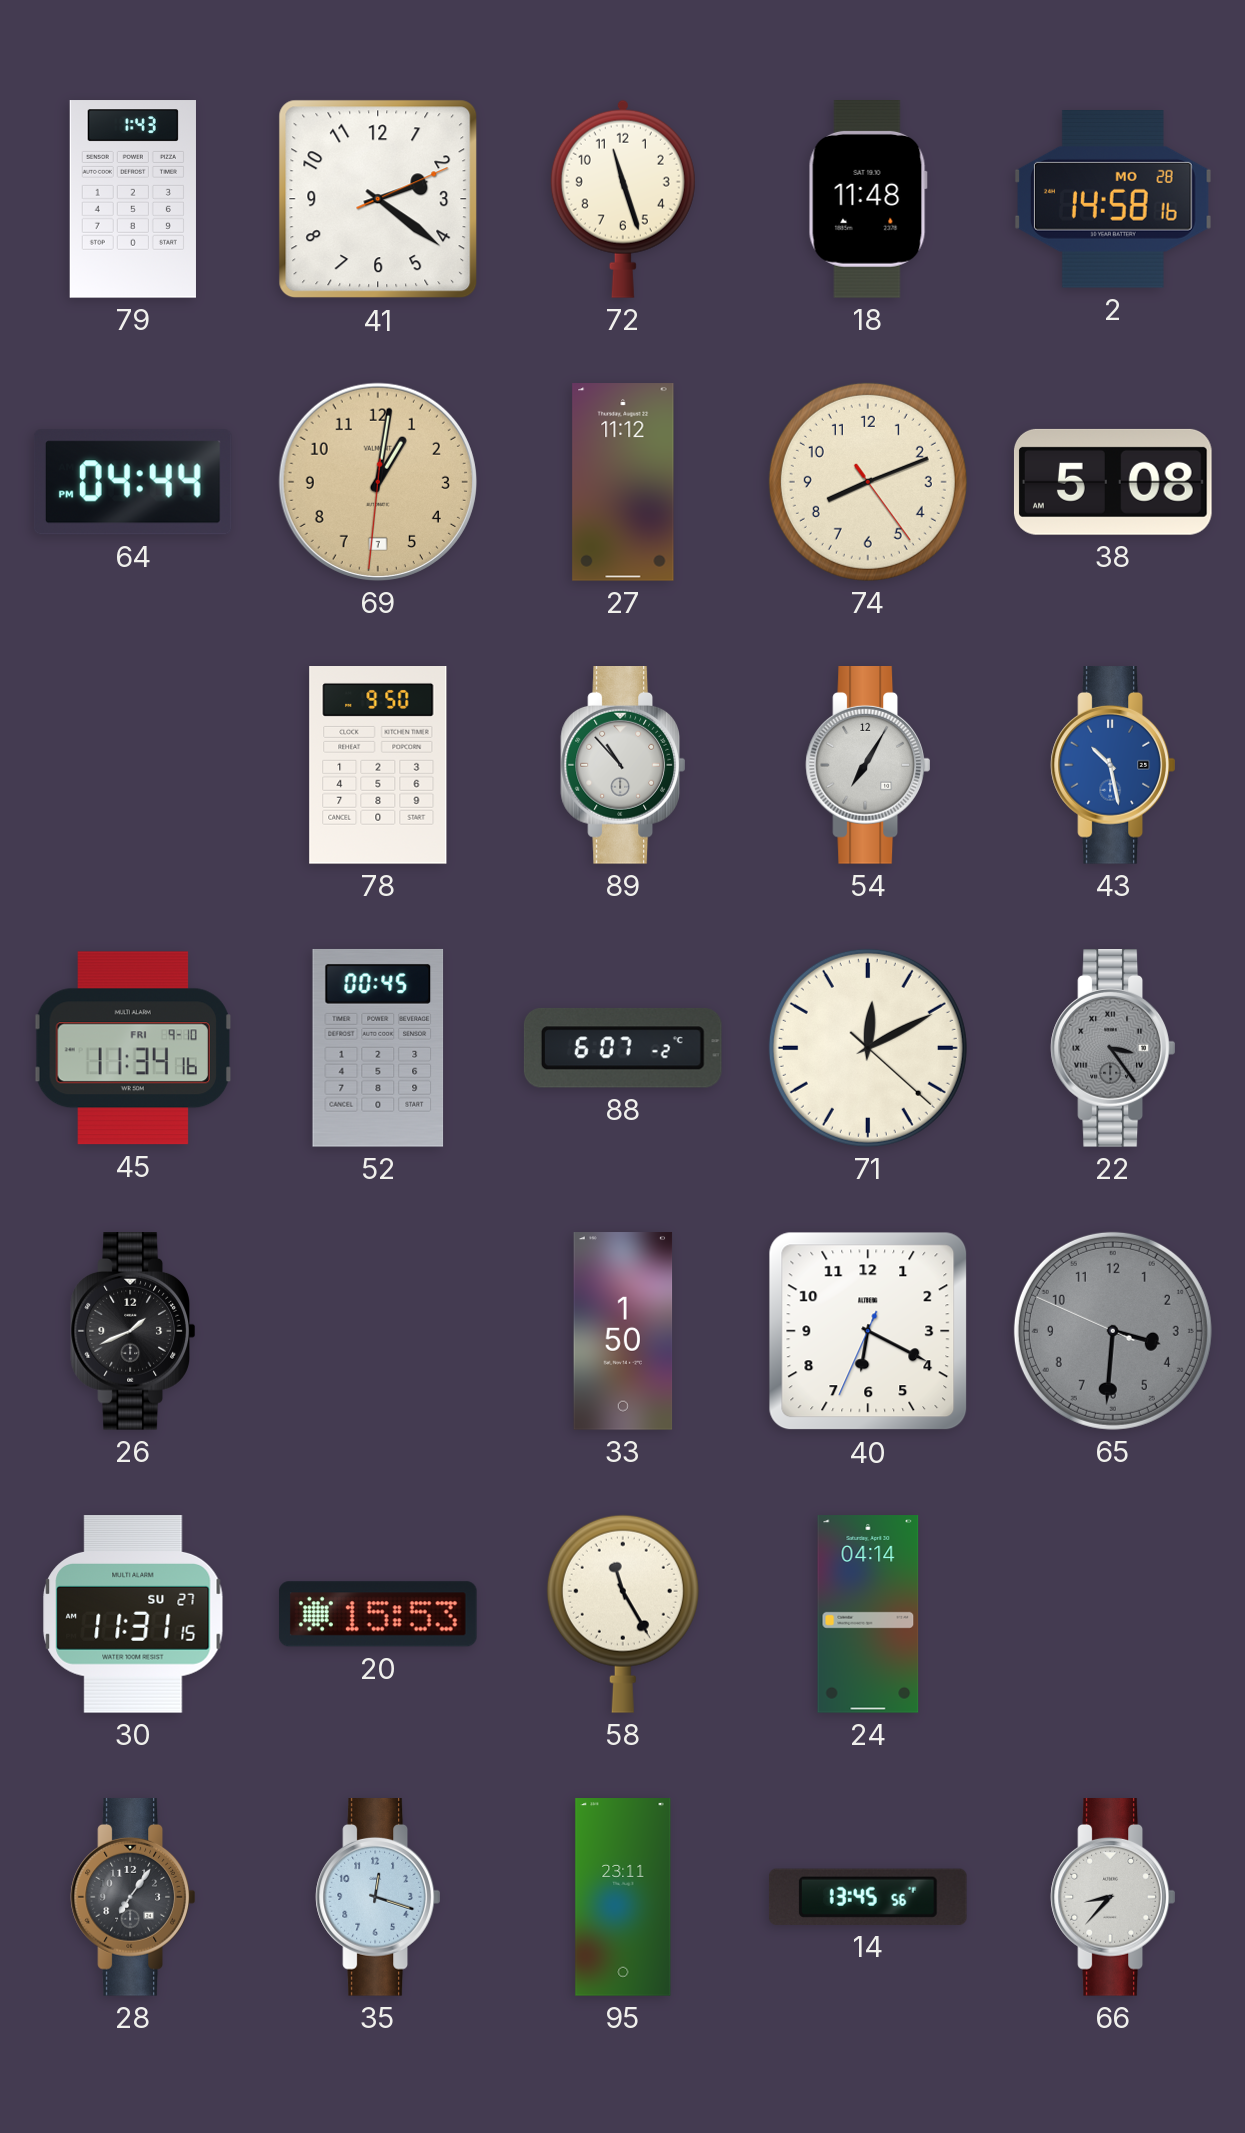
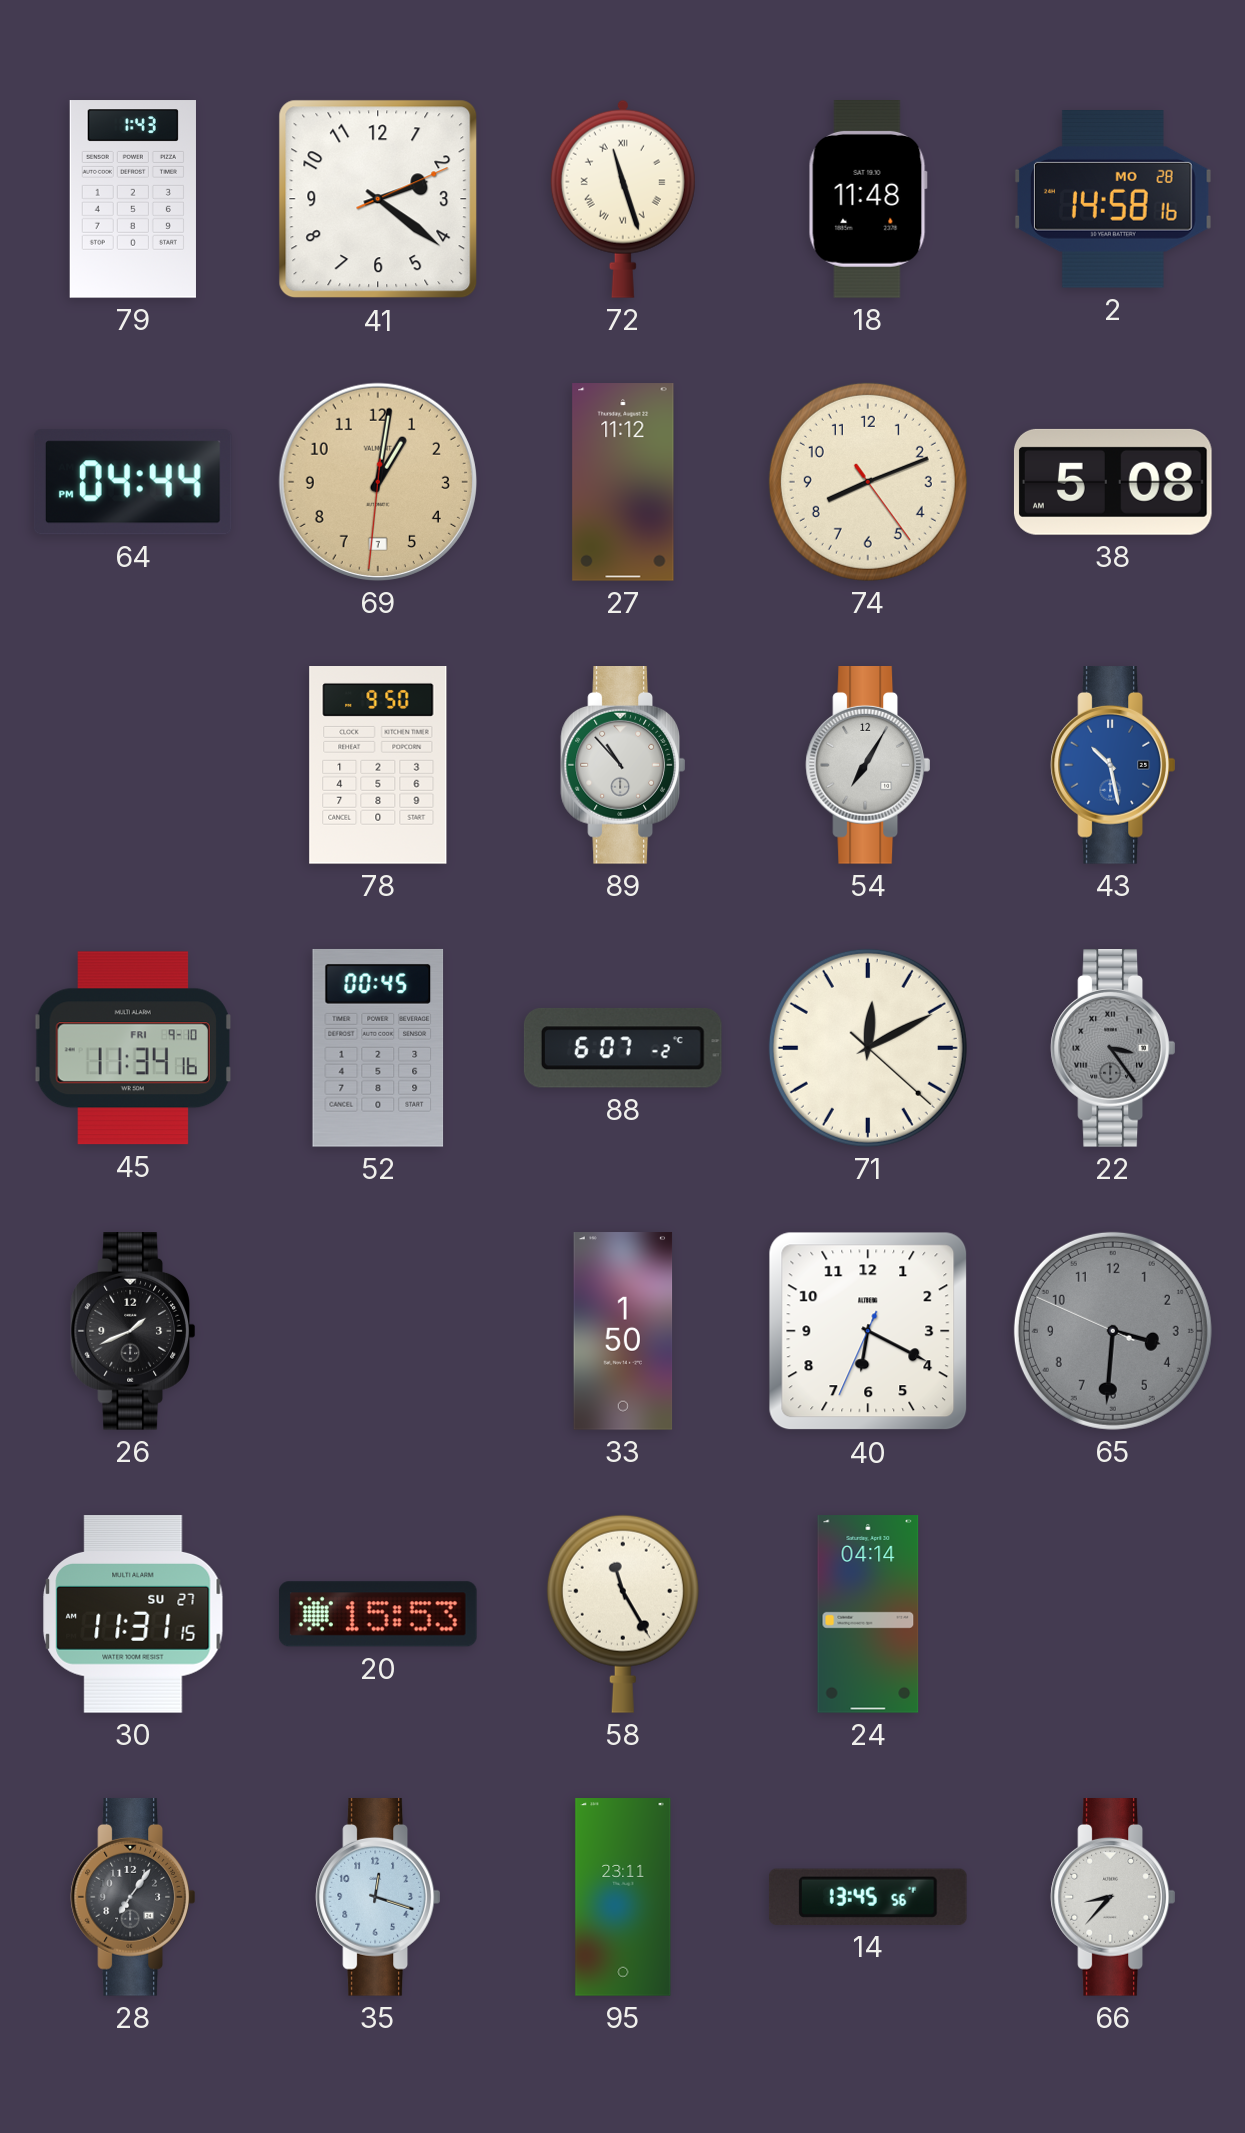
72 numerals: Arabic -> Roman
